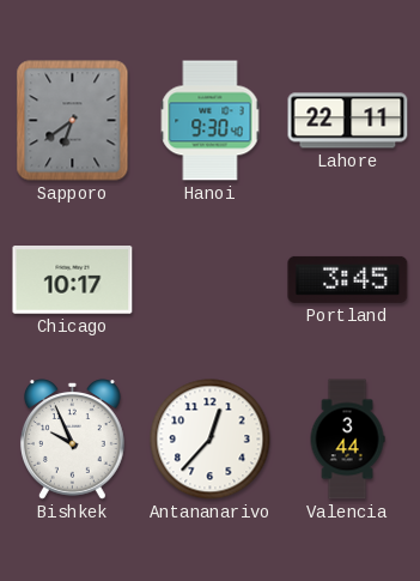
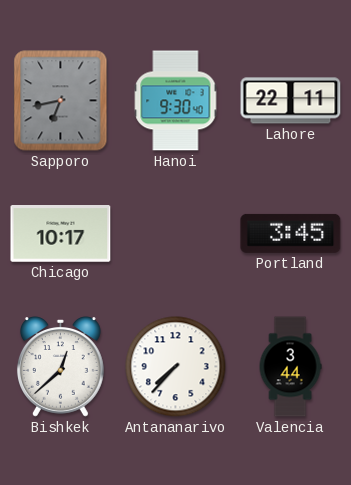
Sapporo: 6:39 -> 6:43
Bishkek: 9:56 -> 12:38
Antananarivo: 12:37 -> 7:37
